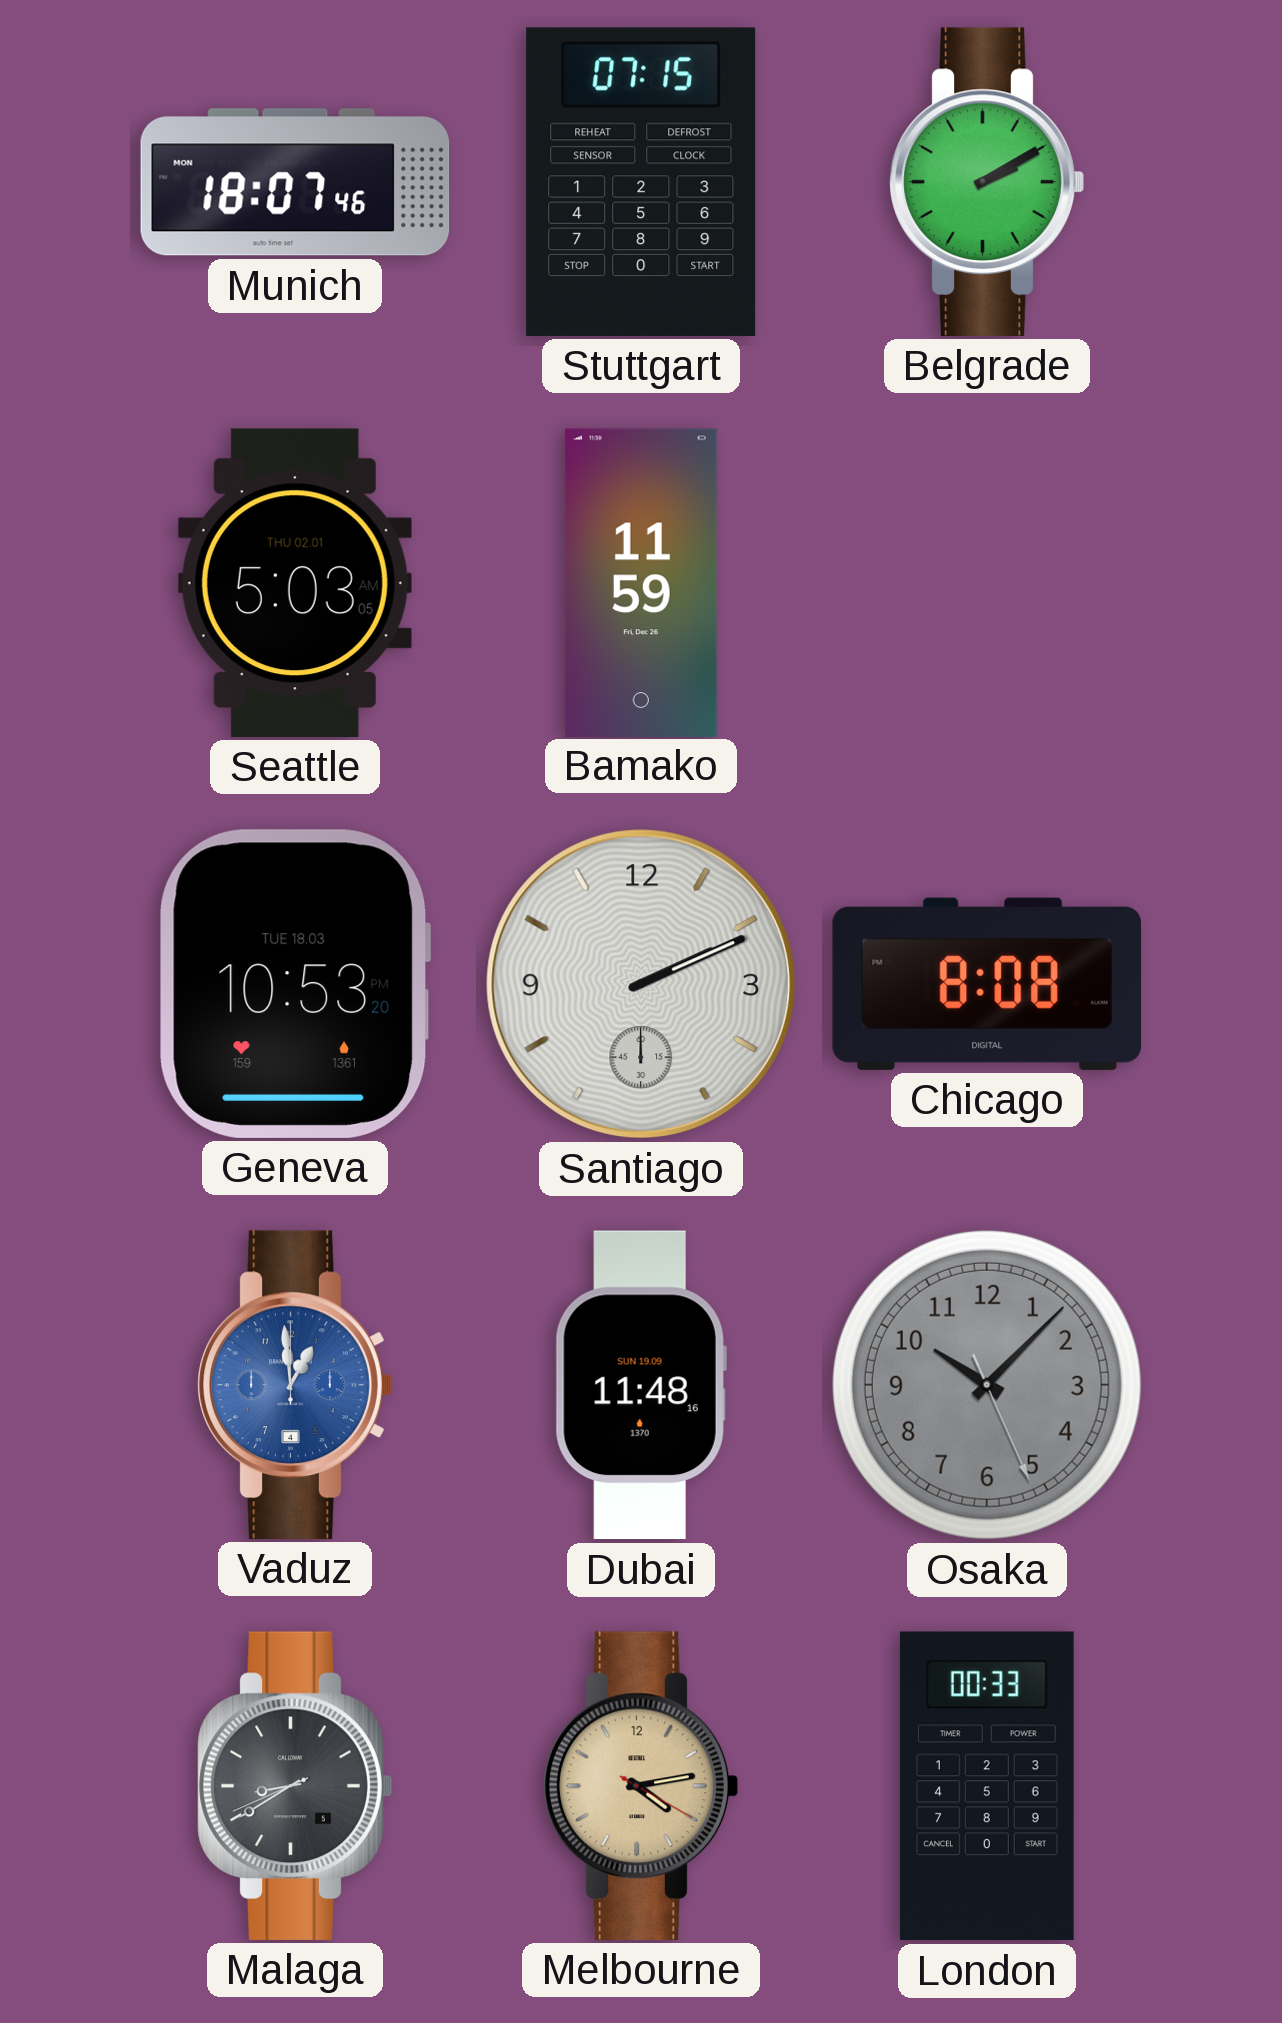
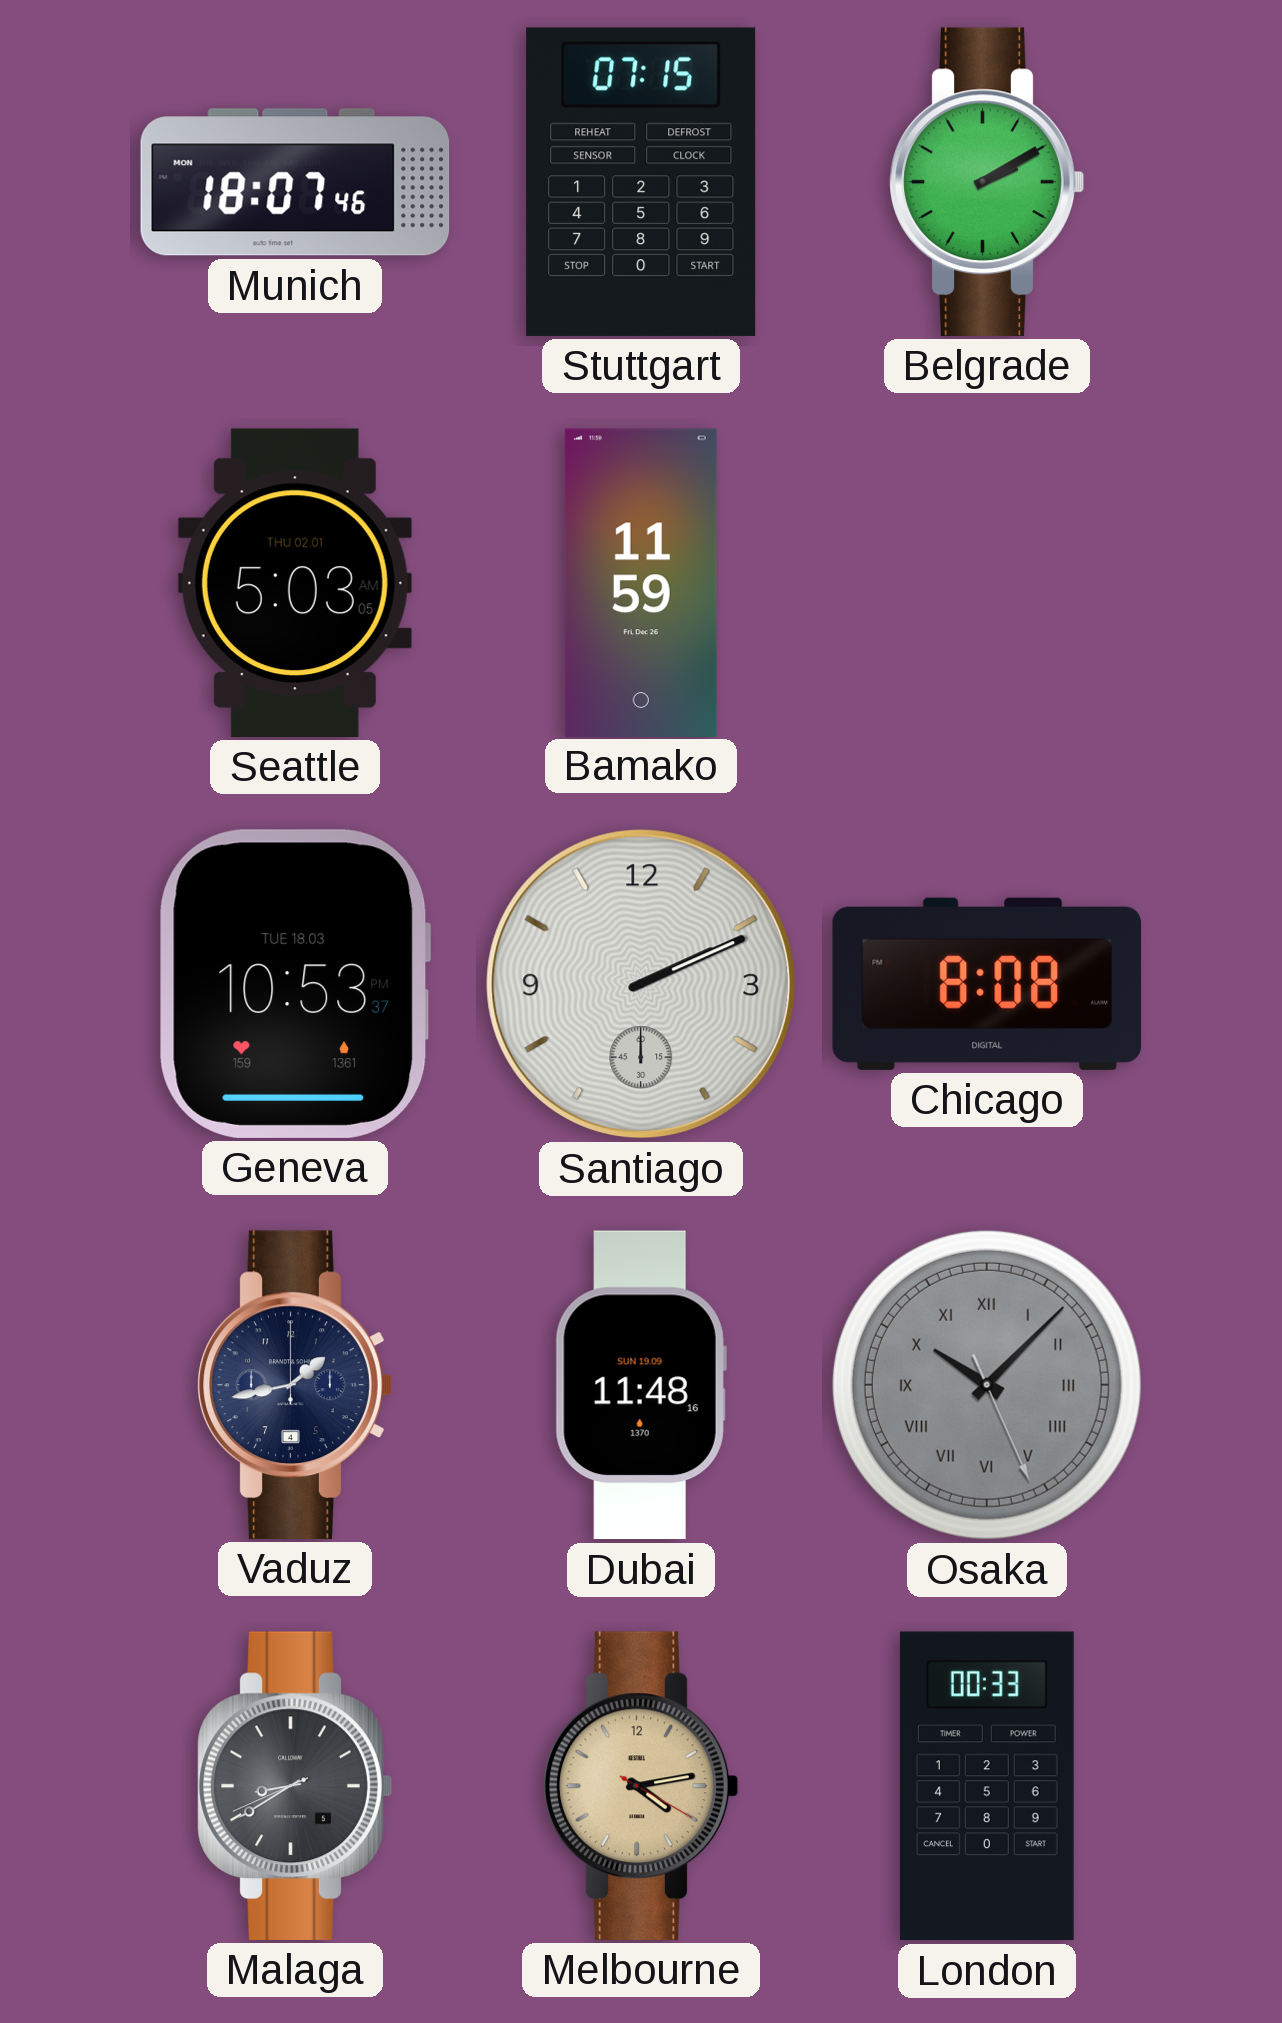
Geneva: 10:53:20 PM -> 10:53:37 PM
Vaduz: 12:59 -> 1:43
Vaduz dial: blue -> navy
Osaka numerals: Arabic -> Roman
